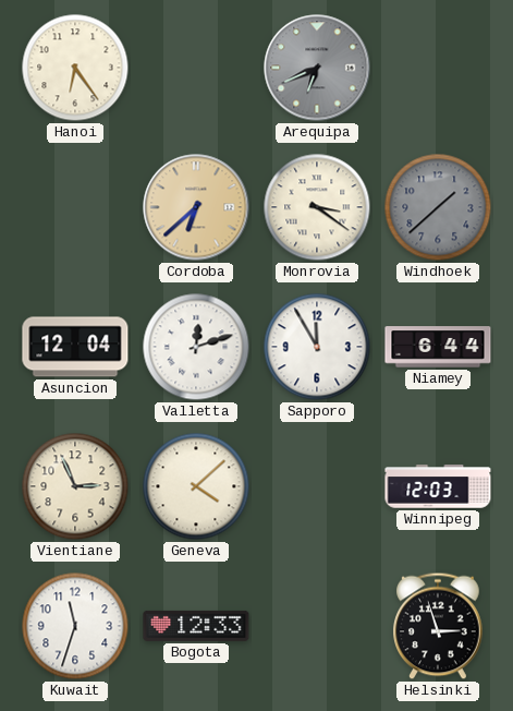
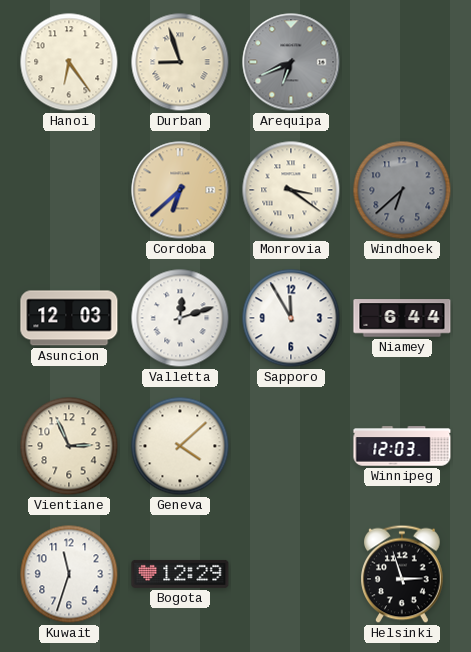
Durban: none -> 8:57
Windhoek: 1:38 -> 6:38
Asuncion: 12:04 -> 12:03
Bogota: 12:33 -> 12:29
